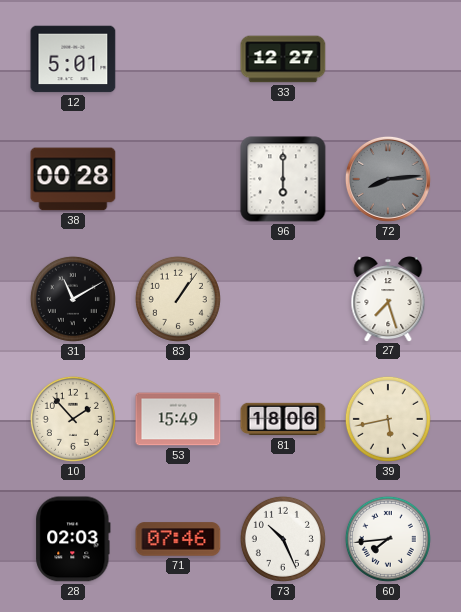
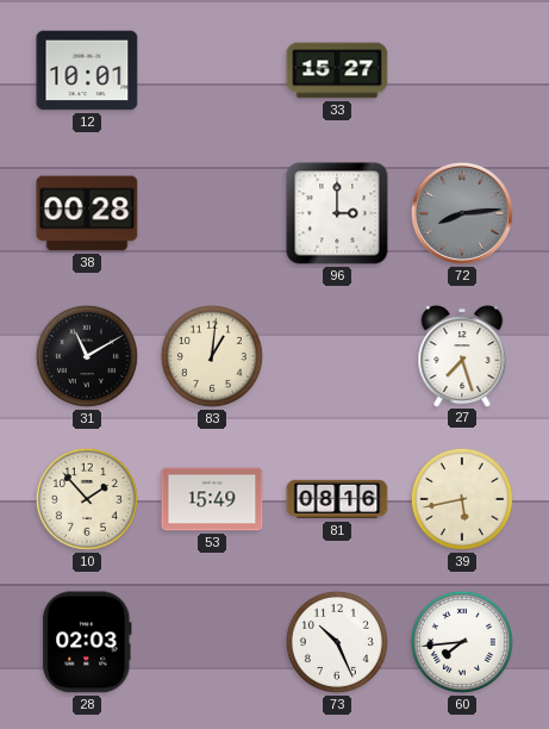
12: 5:01 -> 10:01
33: 12:27 -> 15:27
96: 6:00 -> 3:00
83: 1:06 -> 1:01
81: 18:06 -> 08:16
71: 07:46 -> none
